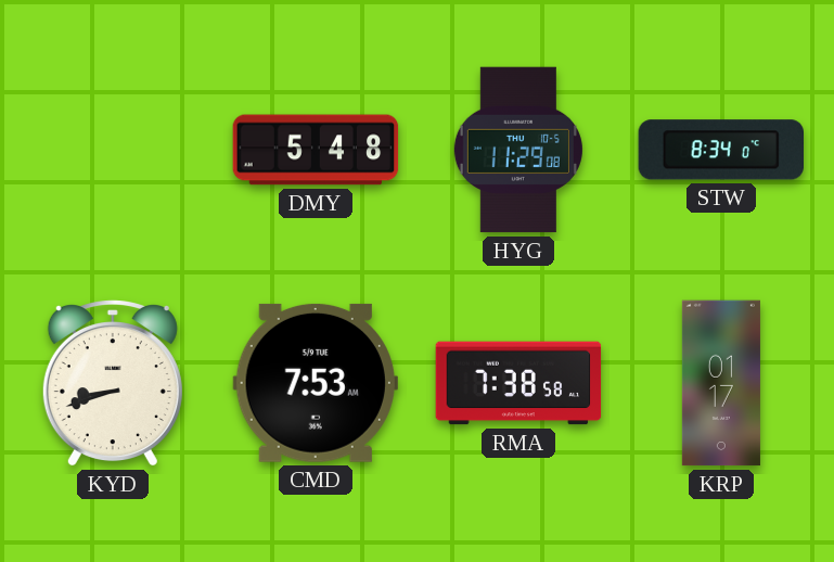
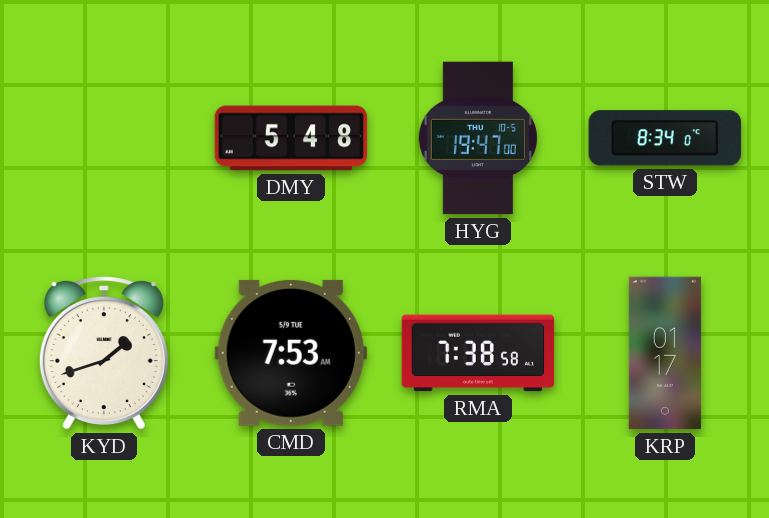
HYG: 11:29 -> 19:47
KYD: 8:42 -> 1:42
